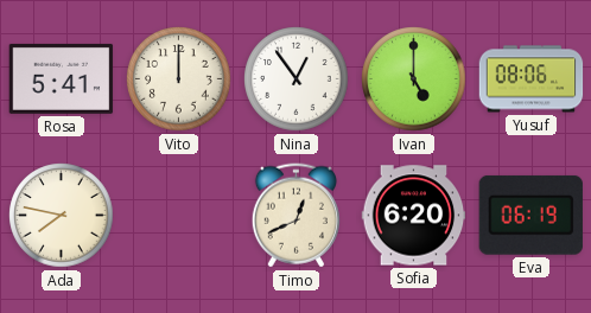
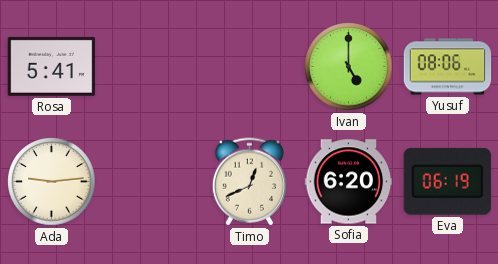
Vito: 12:00 -> none
Nina: 12:54 -> none
Ada: 7:47 -> 9:14
